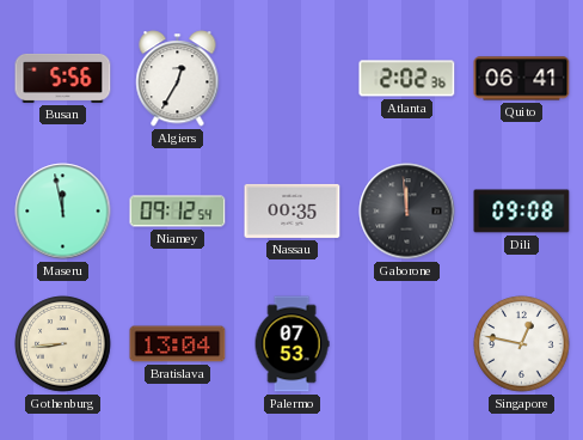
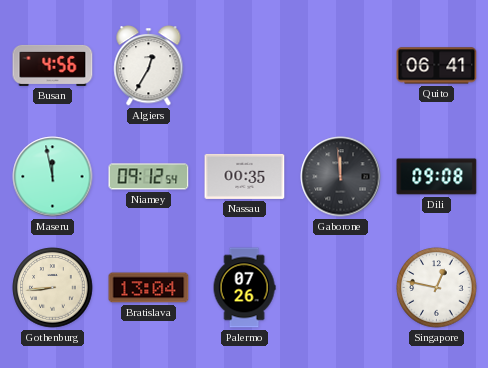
Busan: 5:56 -> 4:56
Atlanta: 2:02 -> none
Palermo: 07:53 -> 07:26
